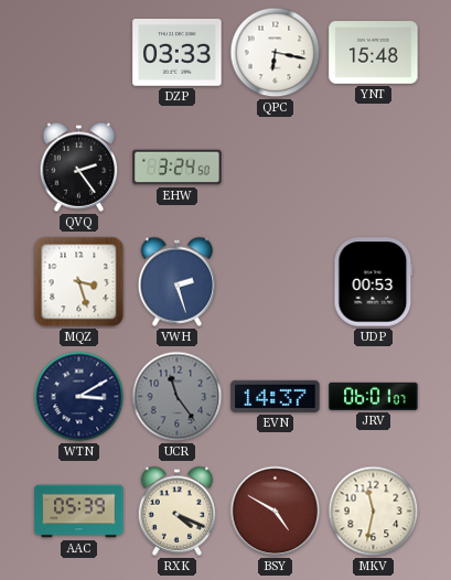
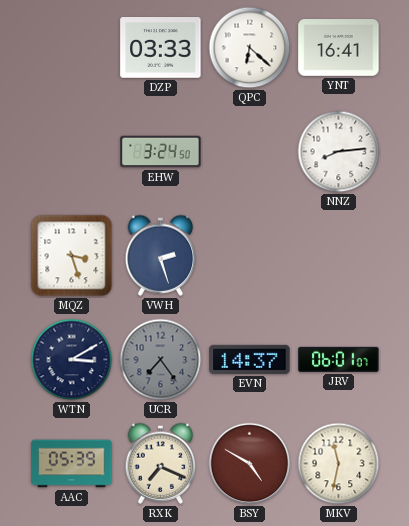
QPC: 6:17 -> 6:22
YNT: 15:48 -> 16:41
QVQ: 2:24 -> none
NNZ: none -> 8:14
UDP: 00:53 -> none
UCR: 11:24 -> 7:24
RXK: 4:19 -> 7:19
